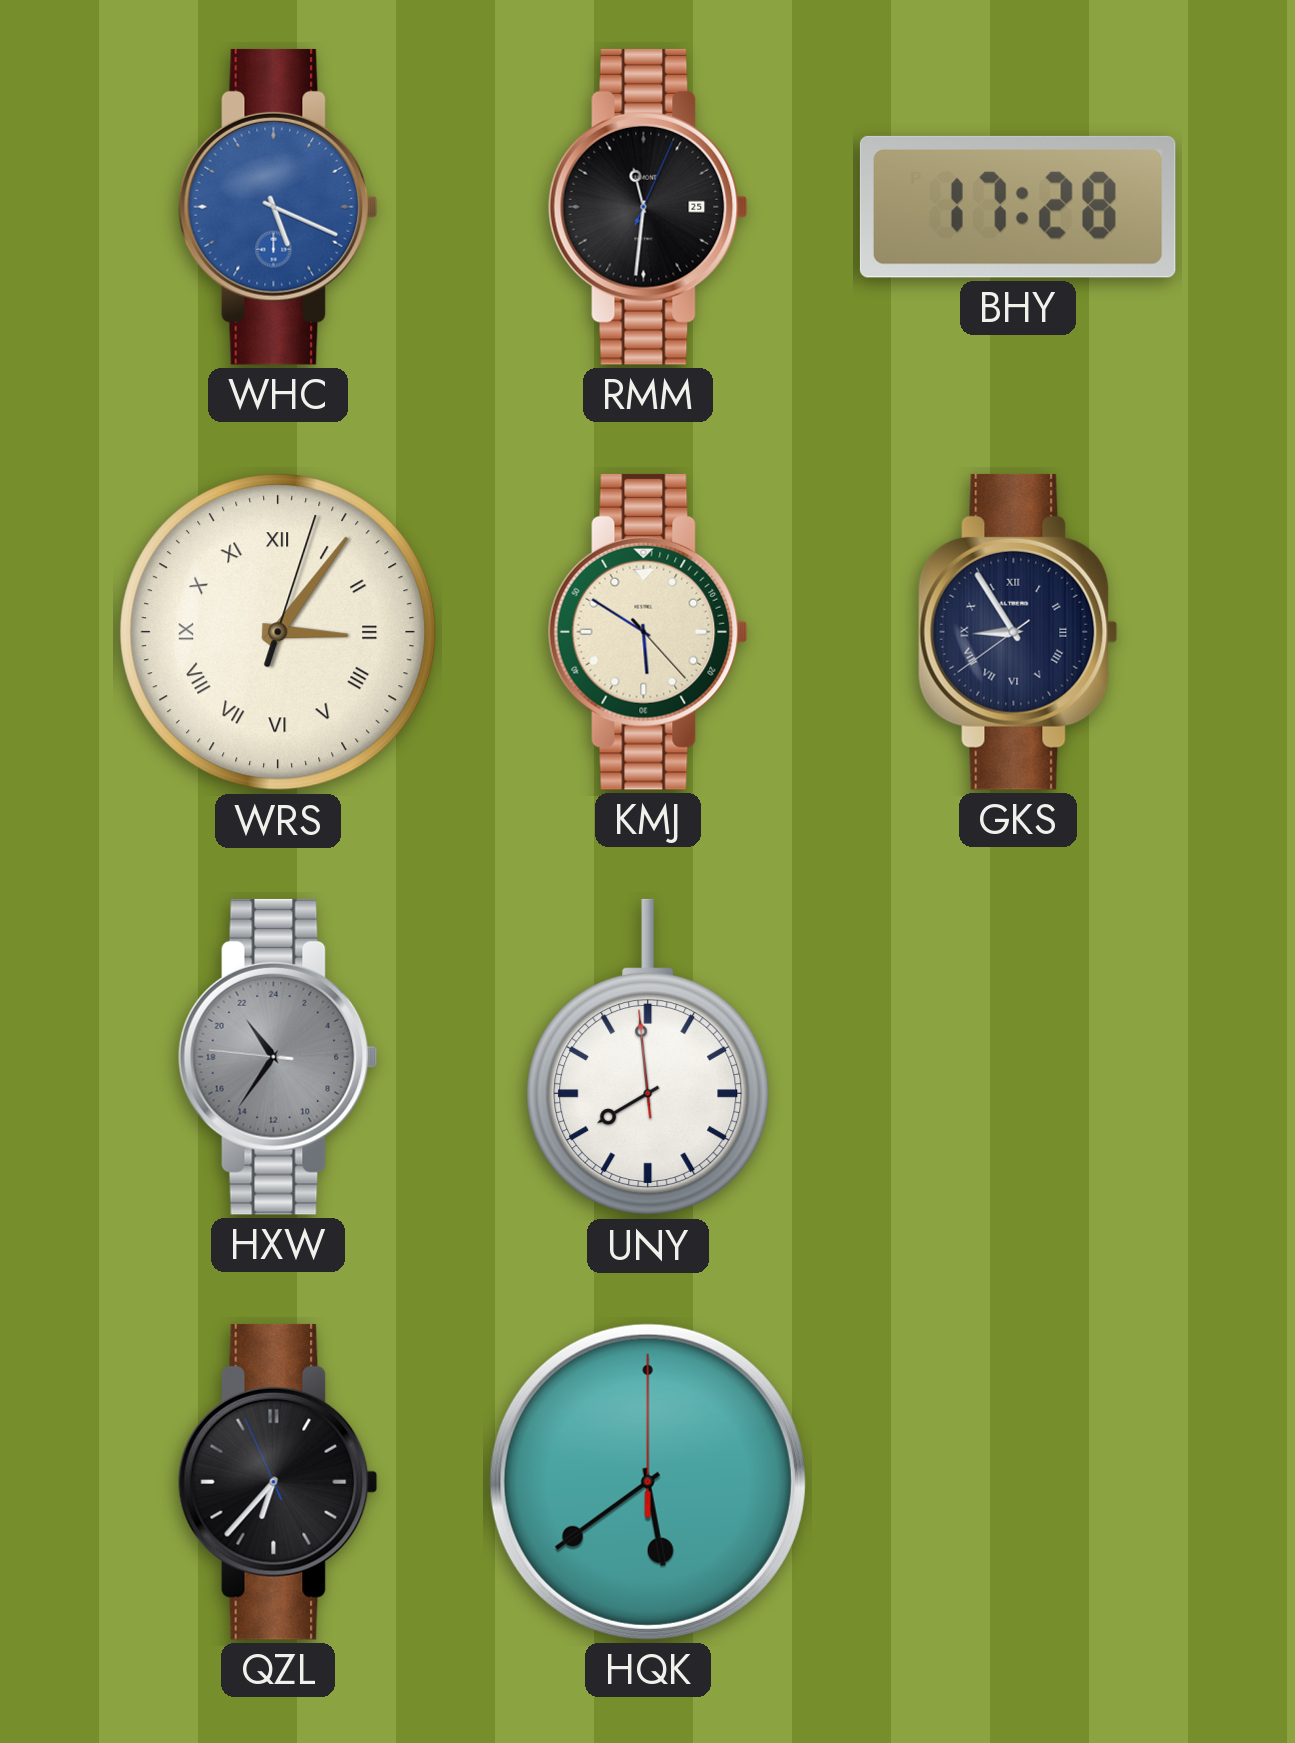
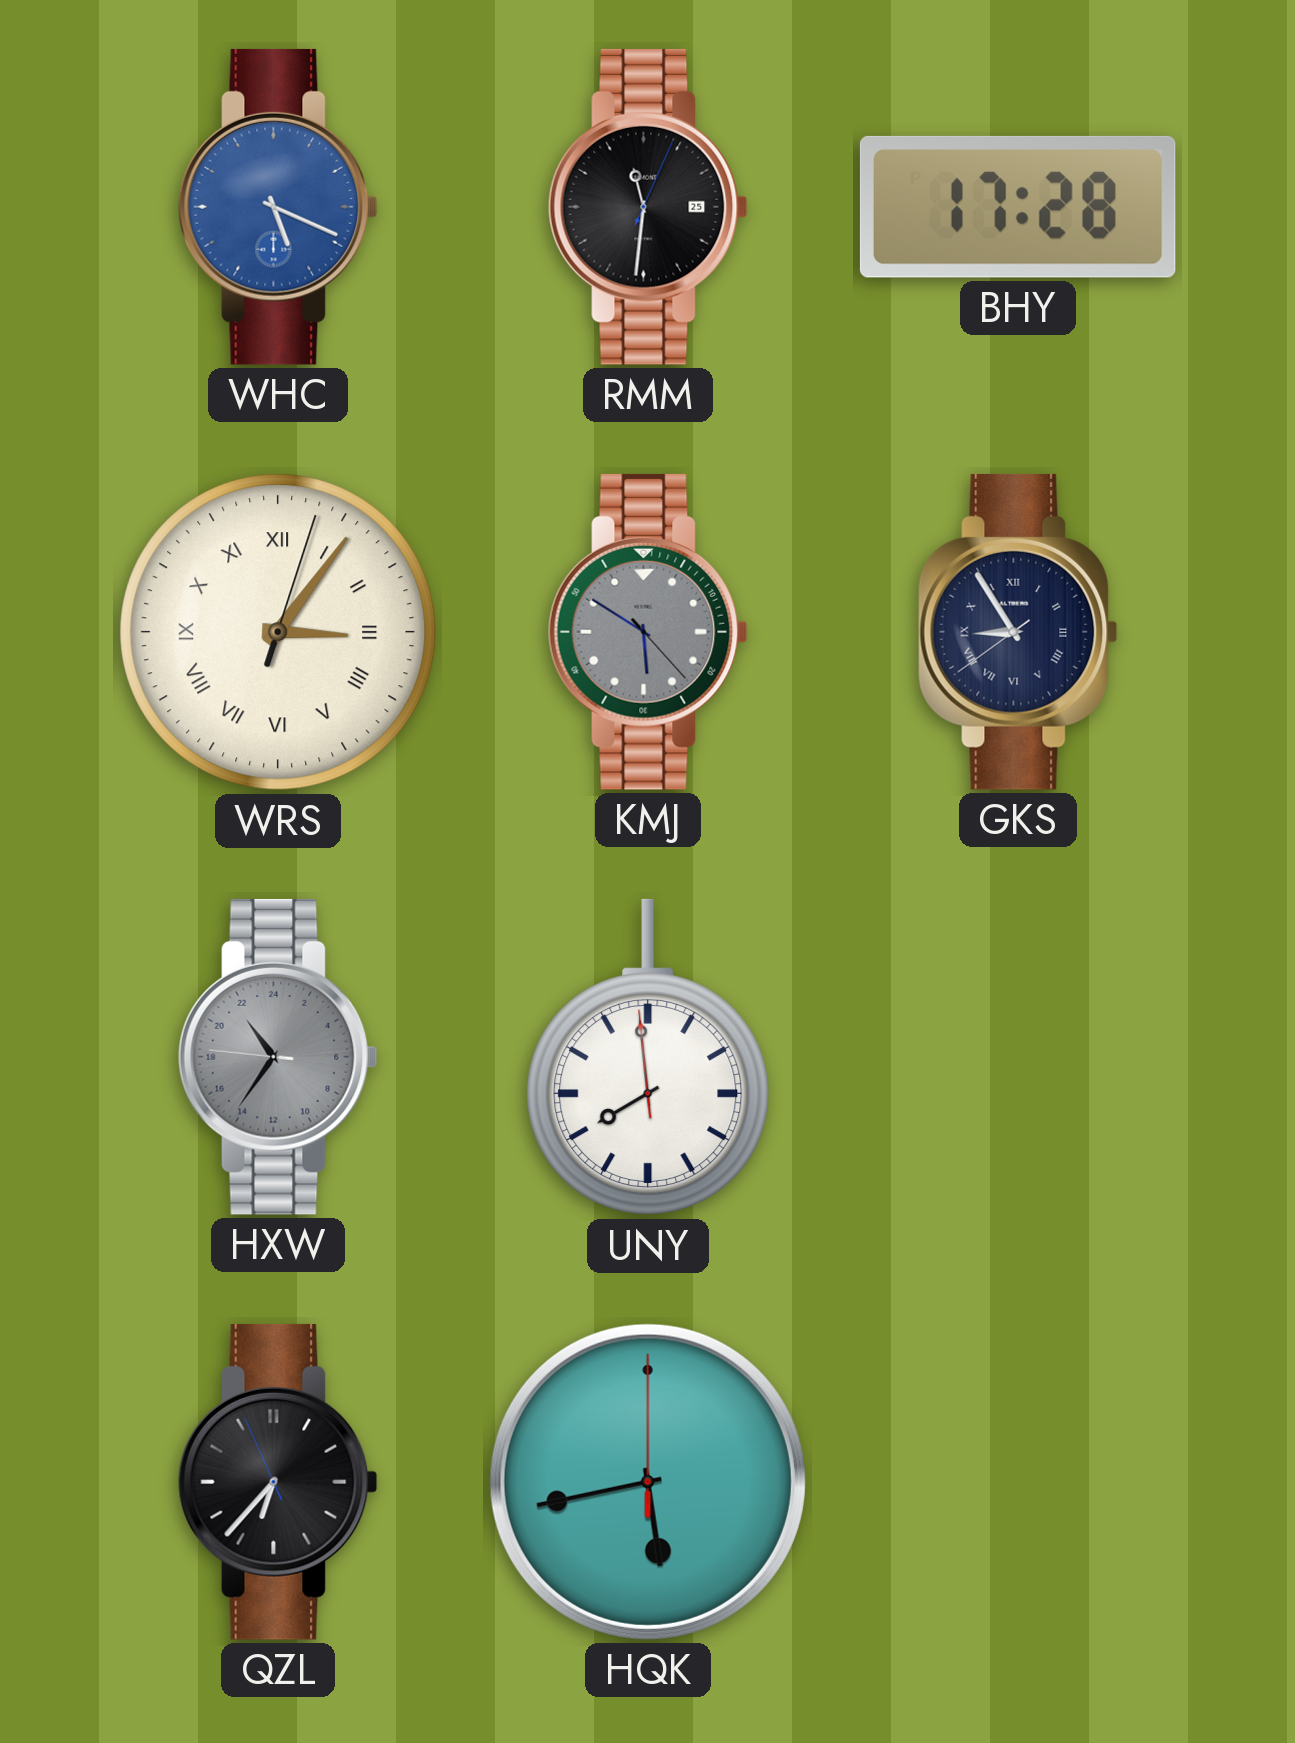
KMJ dial: cream -> grey
HQK: 5:39 -> 5:43
